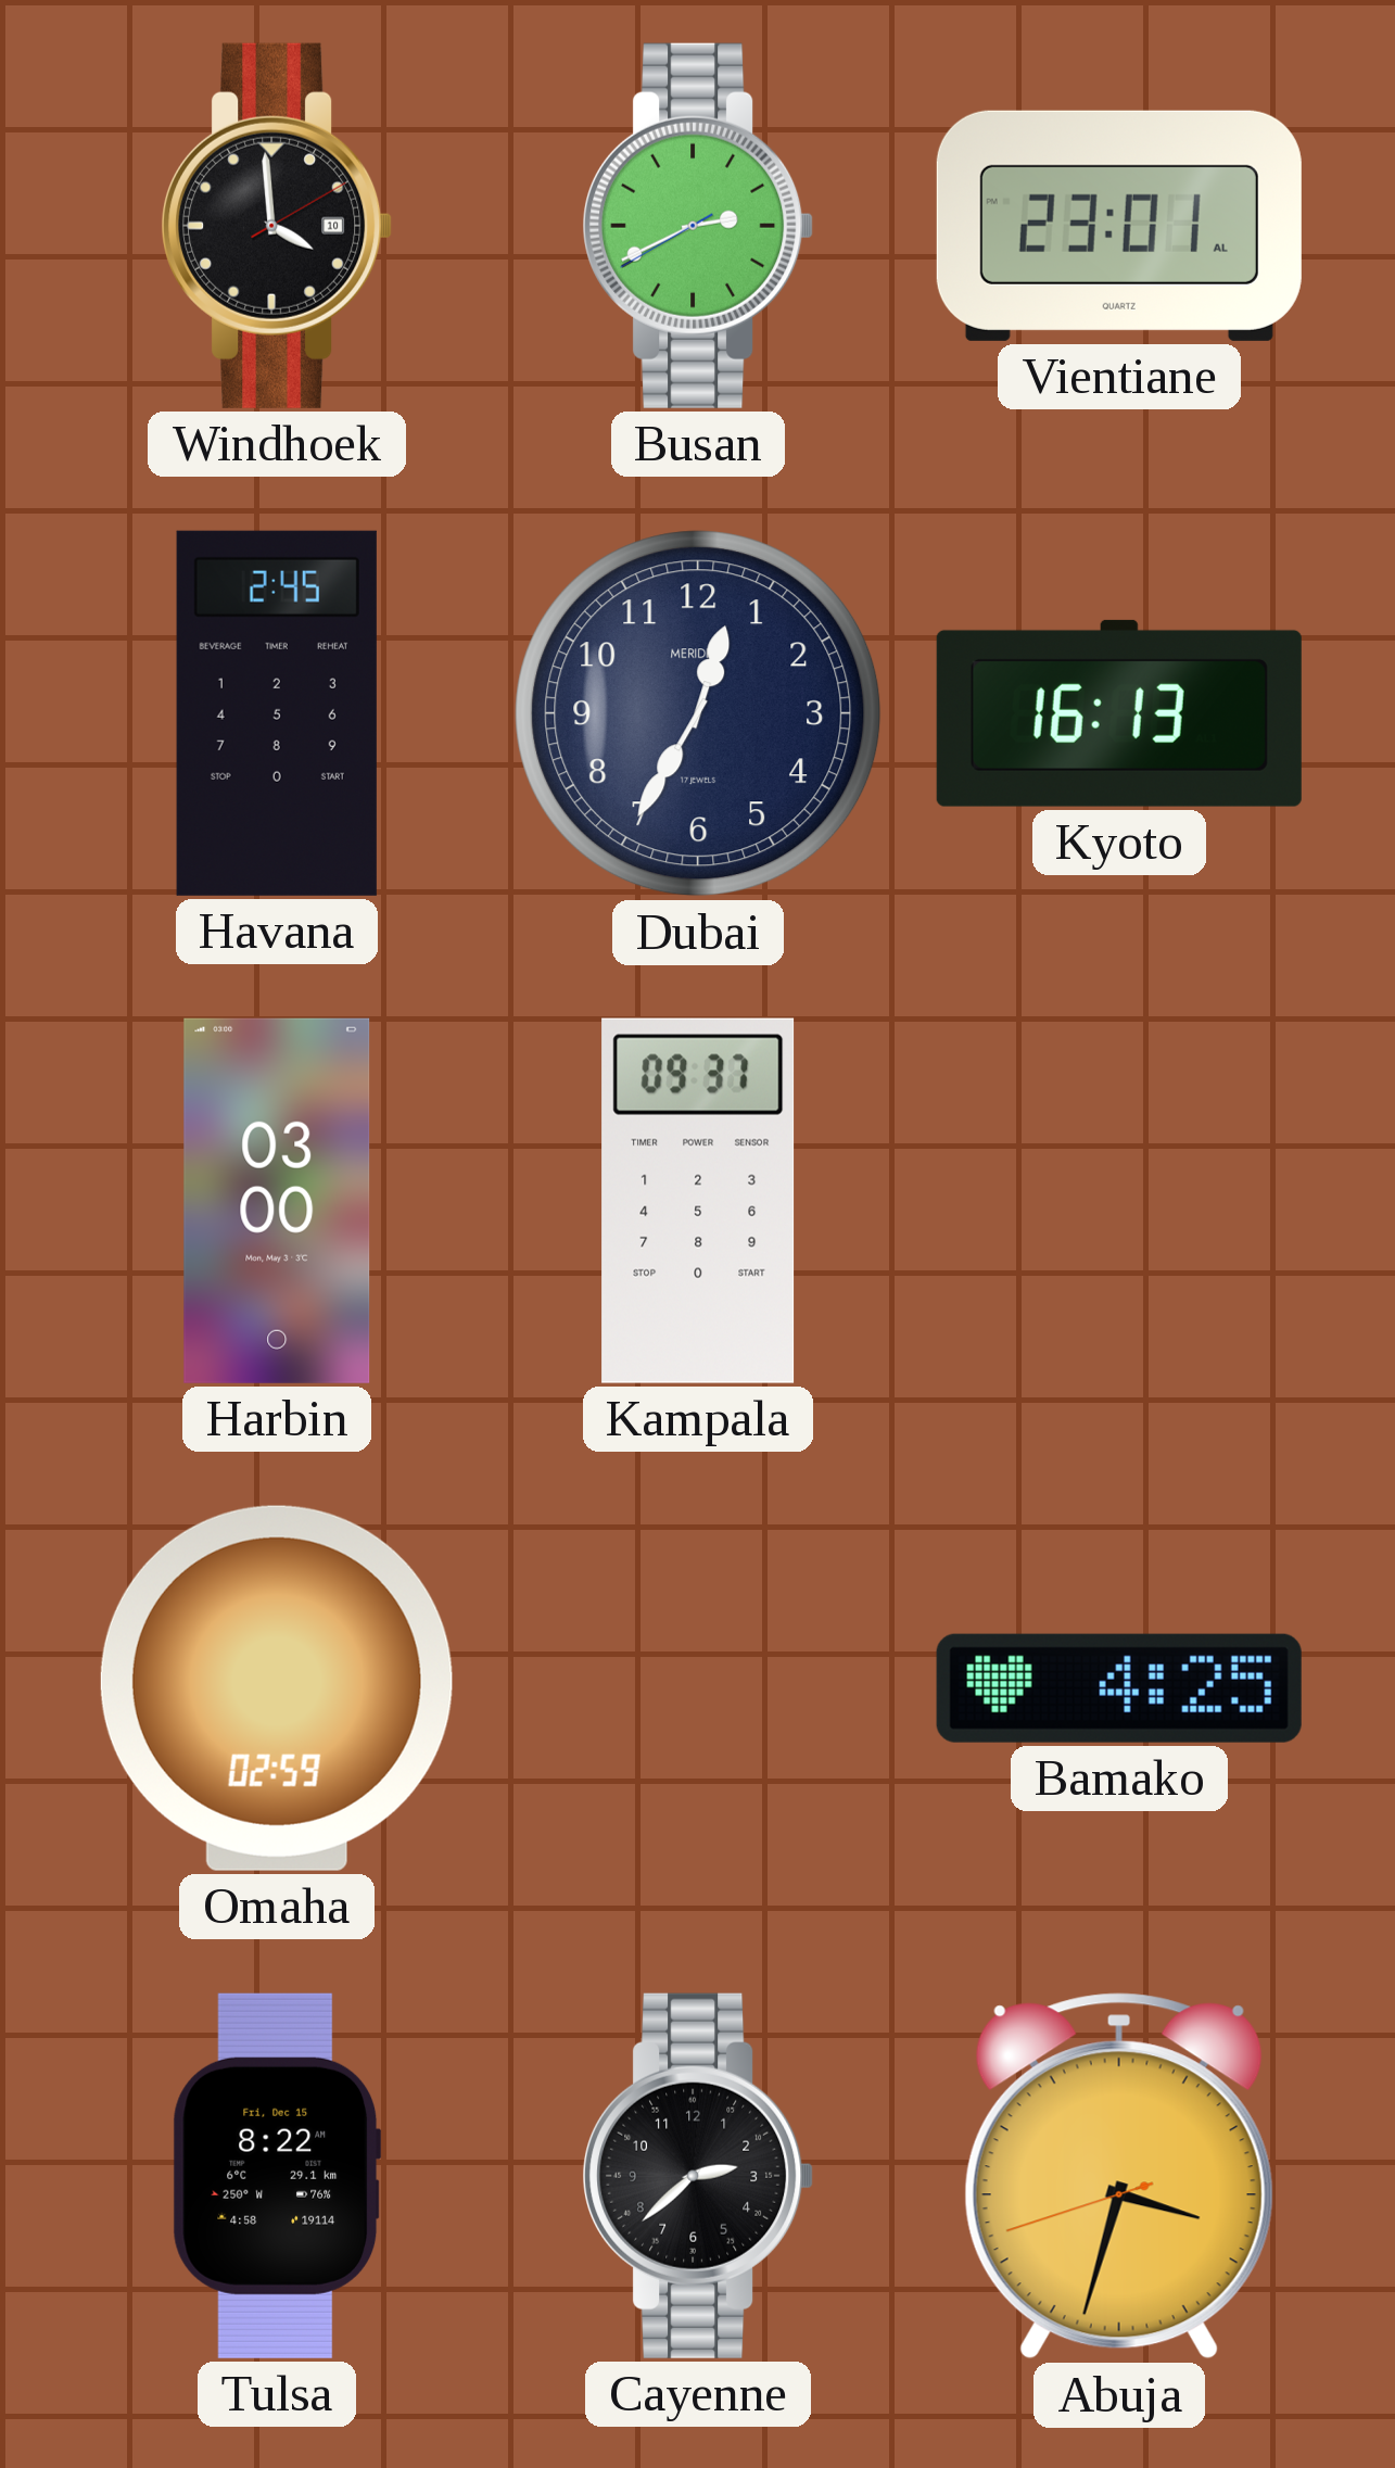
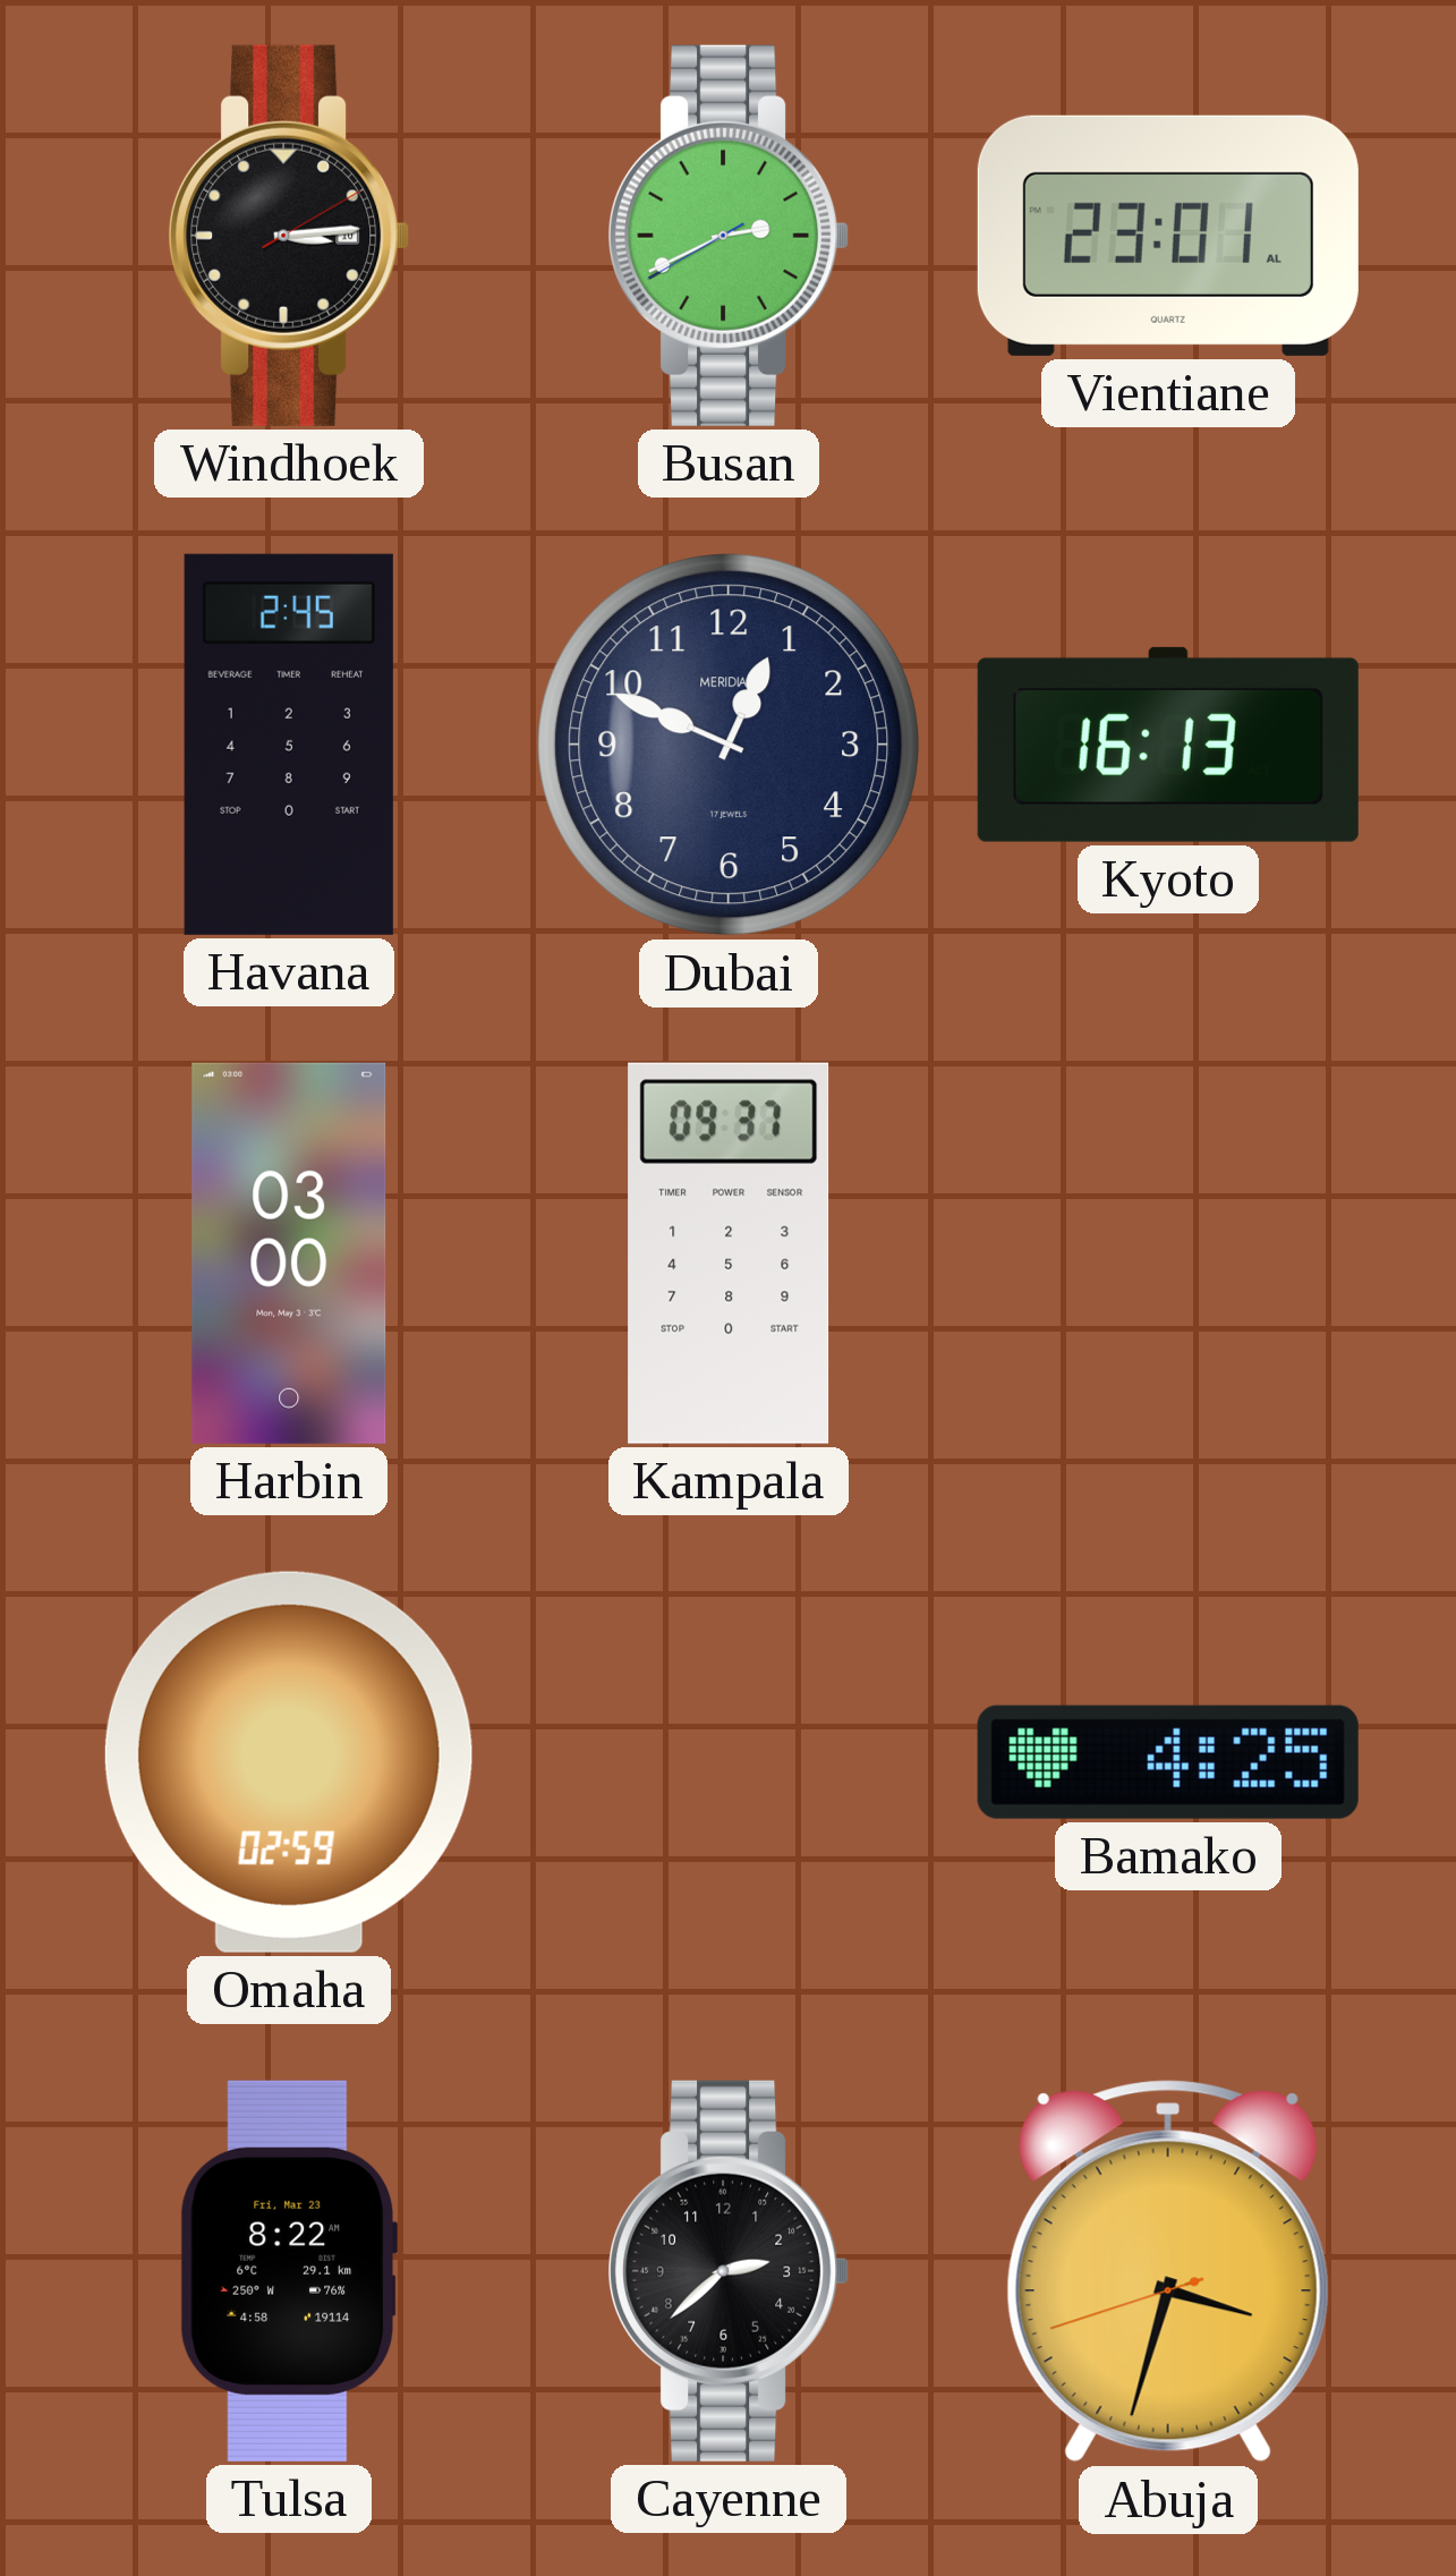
Windhoek: 3:59 -> 3:14
Dubai: 12:35 -> 12:49
Tulsa date: Fri, Dec 15 -> Fri, Mar 23
